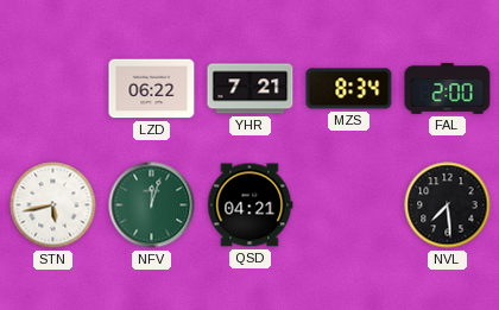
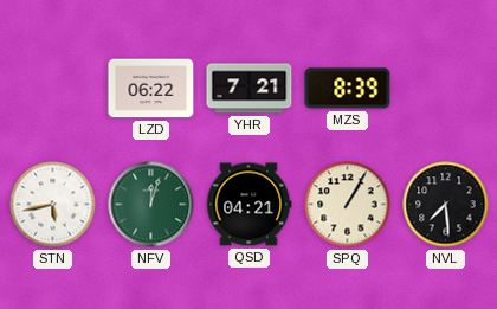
MZS: 8:34 -> 8:39
FAL: 2:00 -> none
SPQ: none -> 1:05
